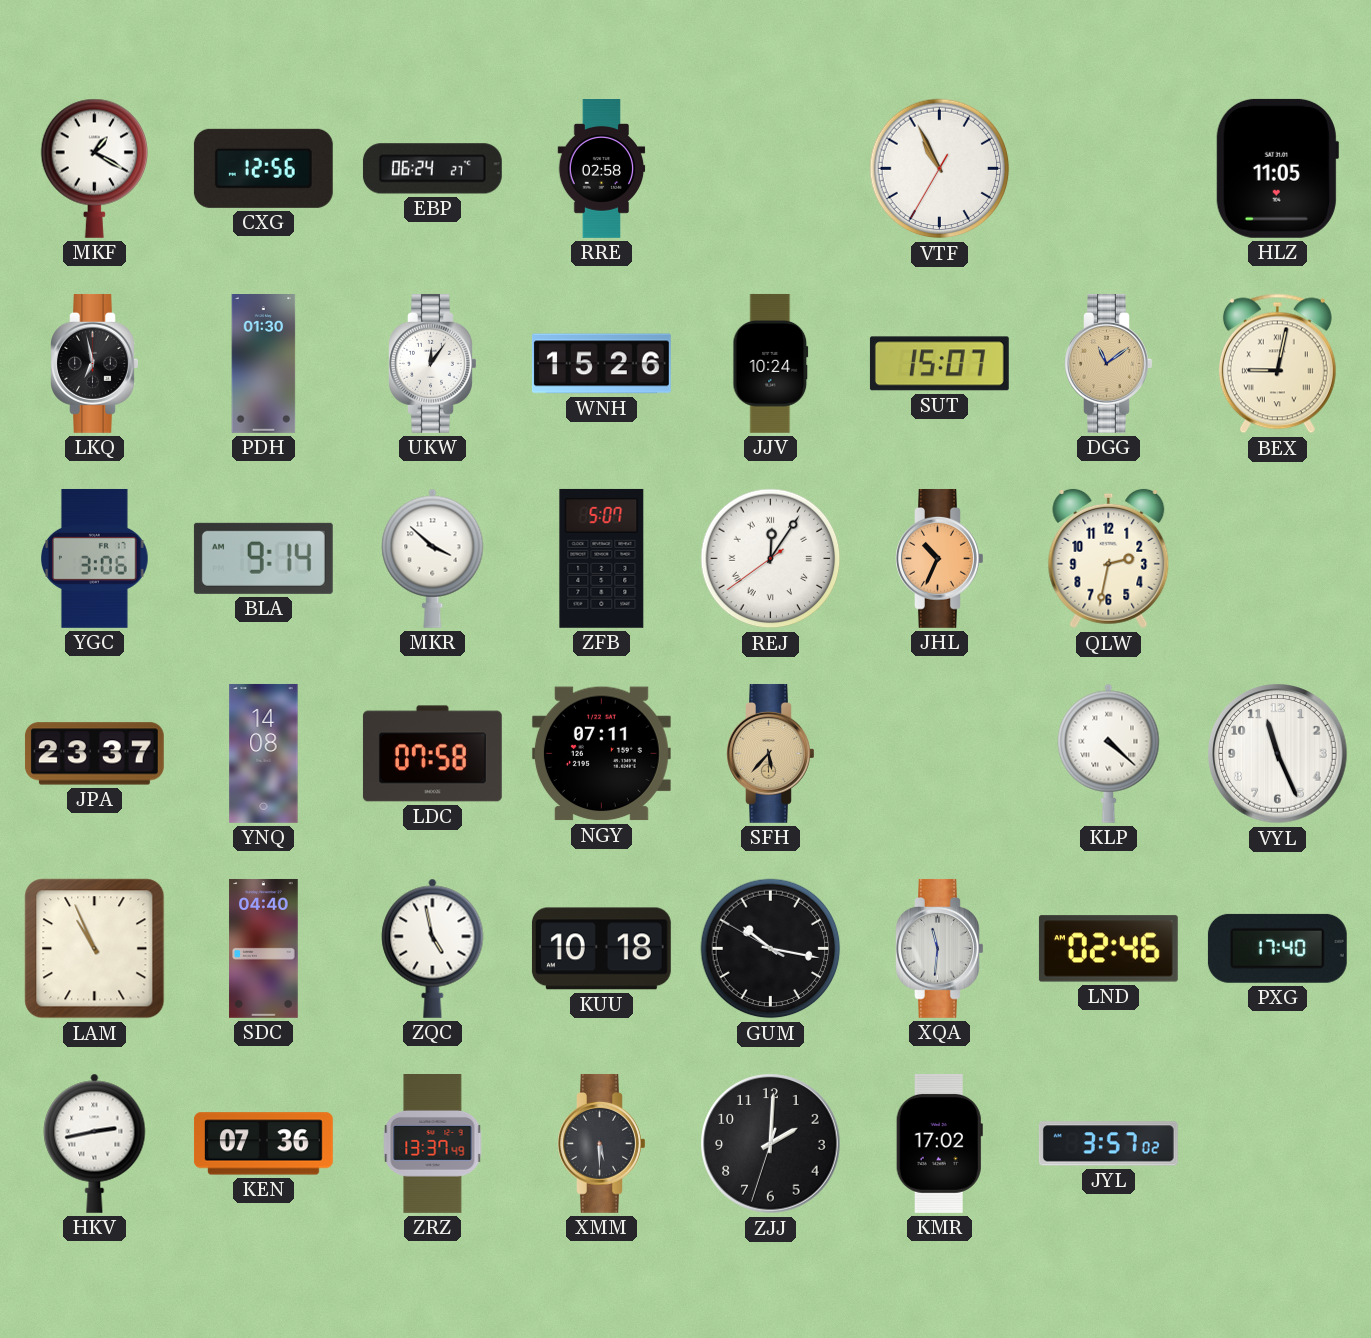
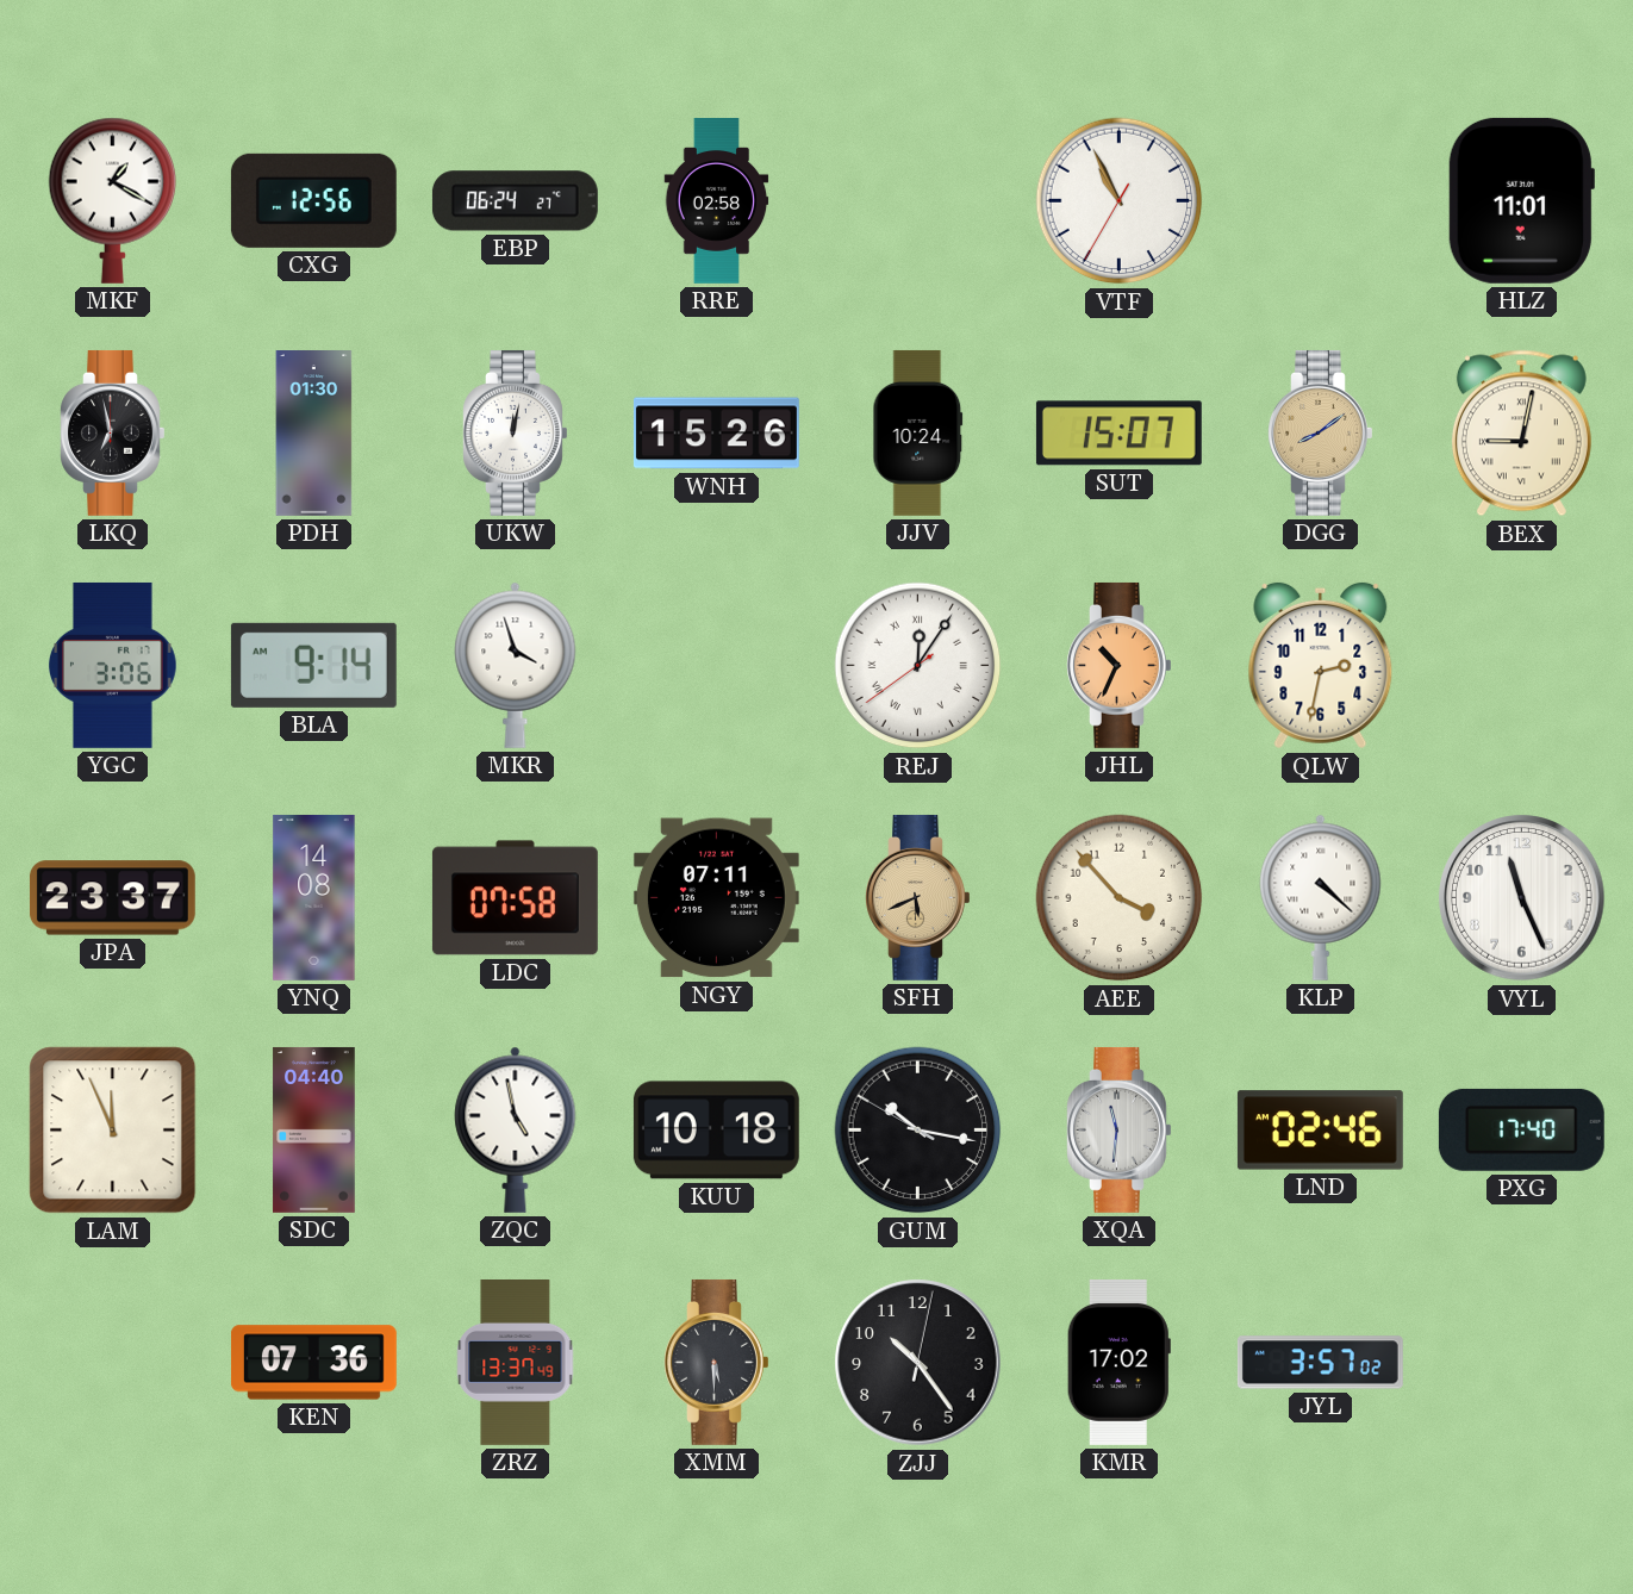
HLZ: 11:05 -> 11:01
UKW: 12:06 -> 12:02
DGG: 11:09 -> 8:09
MKR: 3:52 -> 3:57
ZFB: 5:07 -> none
SFH: 5:37 -> 5:41
AEE: none -> 3:53
LAM: 10:56 -> 11:56
HKV: 2:43 -> none
ZJJ: 2:00 -> 10:24
